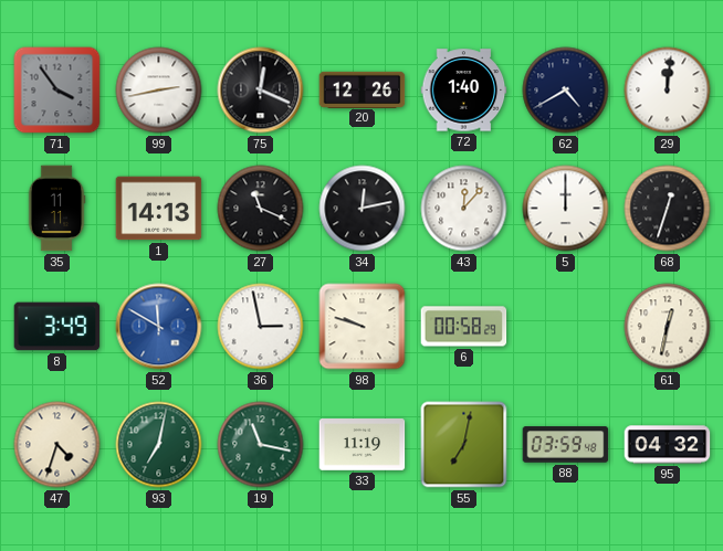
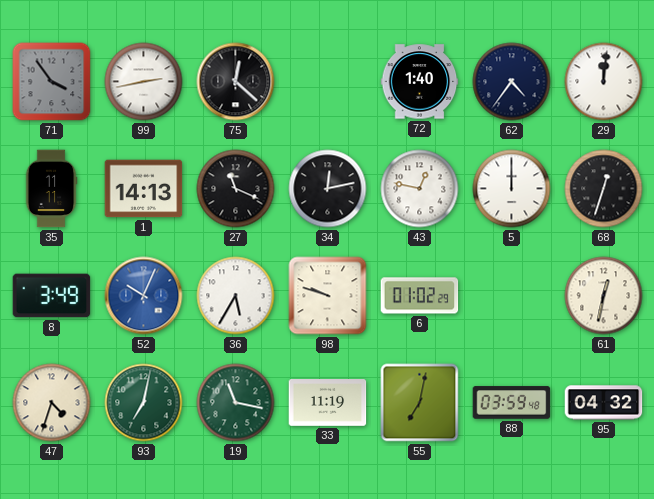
75: 12:19 -> 12:22
20: 12:26 -> none
62: 4:40 -> 4:36
43: 12:07 -> 12:47
52: 11:50 -> 10:04
36: 2:58 -> 5:35
6: 00:58 -> 01:02
